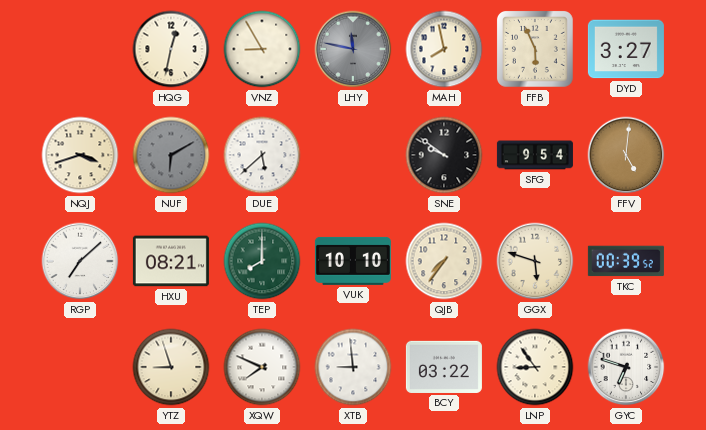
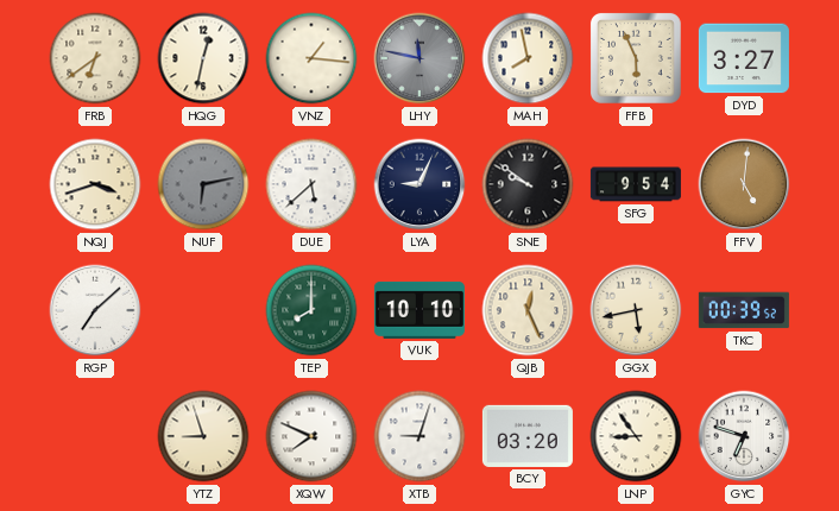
FRB: none -> 6:39
VNZ: 8:55 -> 1:16
NUF: 6:10 -> 6:13
LYA: none -> 9:04
HXU: 08:21 -> none
QJB: 7:36 -> 12:26
GGX: 5:48 -> 5:43
XTB: 8:59 -> 9:03
BCY: 03:22 -> 03:20
